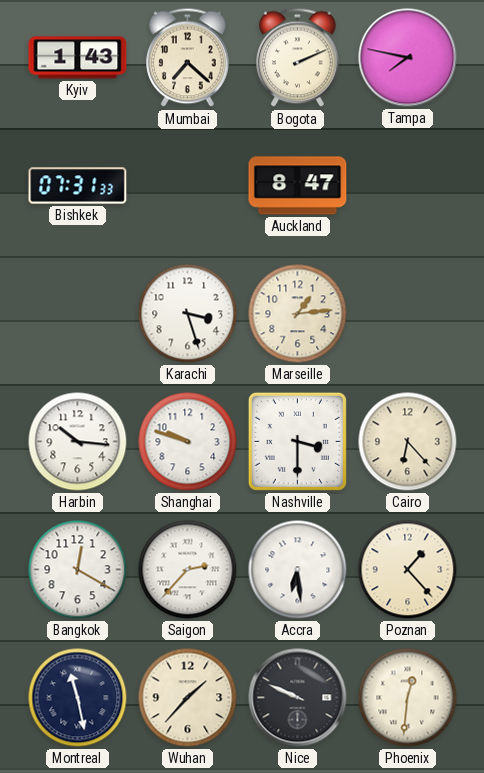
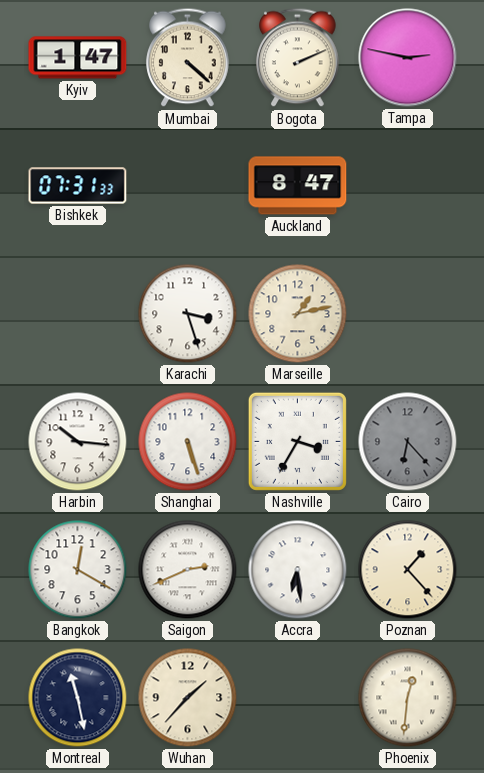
Kyiv: 1:43 -> 1:47
Mumbai: 7:22 -> 4:22
Tampa: 7:47 -> 2:47
Marseille: 1:14 -> 1:13
Shanghai: 9:48 -> 5:27
Nashville: 3:30 -> 3:35
Cairo dial: cream -> grey
Saigon: 2:37 -> 2:41
Nice: 9:49 -> none
